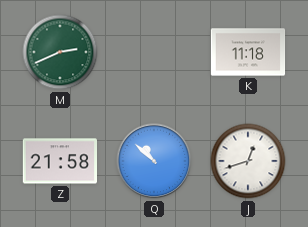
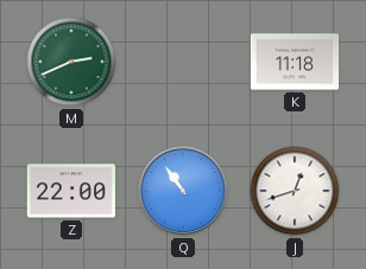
Z: 21:58 -> 22:00
Q: 10:52 -> 10:54
